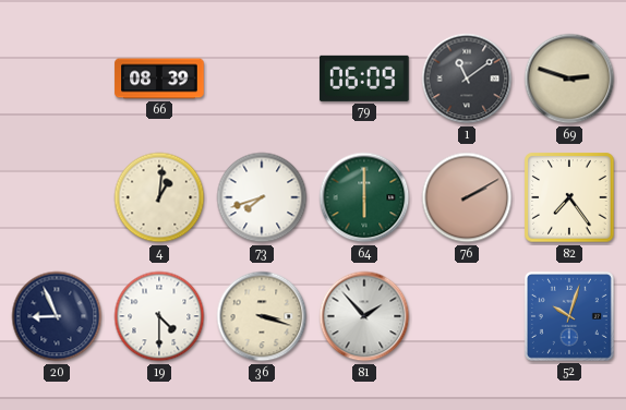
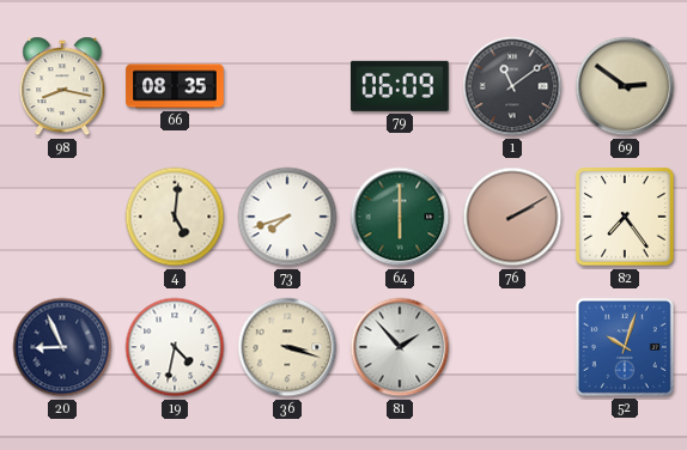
98: none -> 8:17
66: 08:39 -> 08:35
69: 2:48 -> 2:51
4: 1:01 -> 5:01
19: 4:30 -> 4:32
